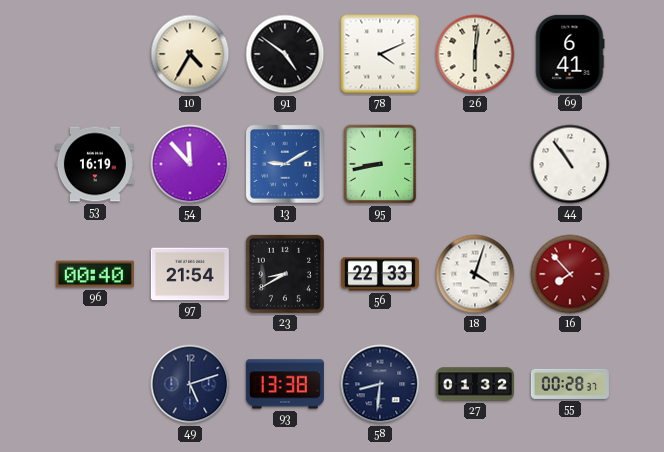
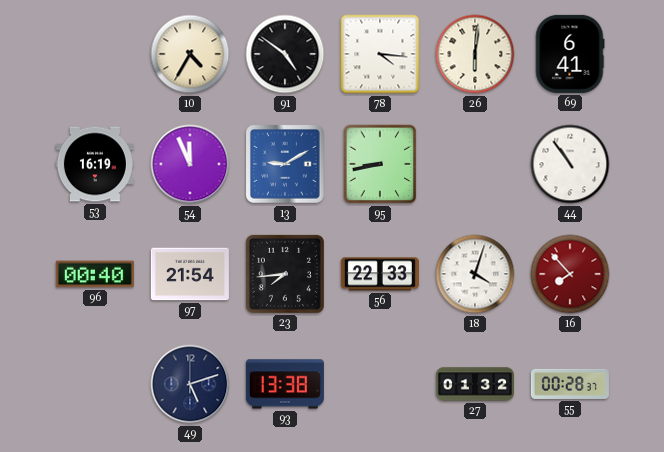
78: 4:11 -> 4:16
54: 11:53 -> 11:56
23: 8:40 -> 7:44
58: 8:31 -> none
